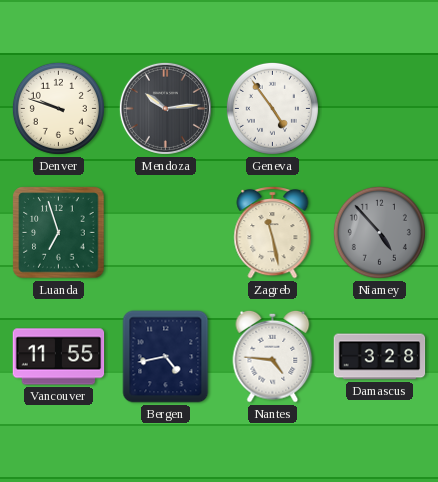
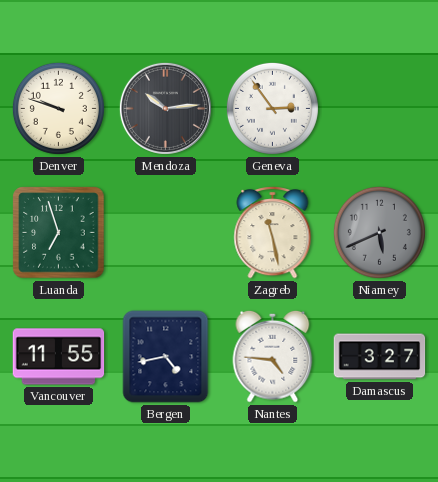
Geneva: 4:54 -> 2:54
Niamey: 4:53 -> 5:41
Damascus: 3:28 -> 3:27
